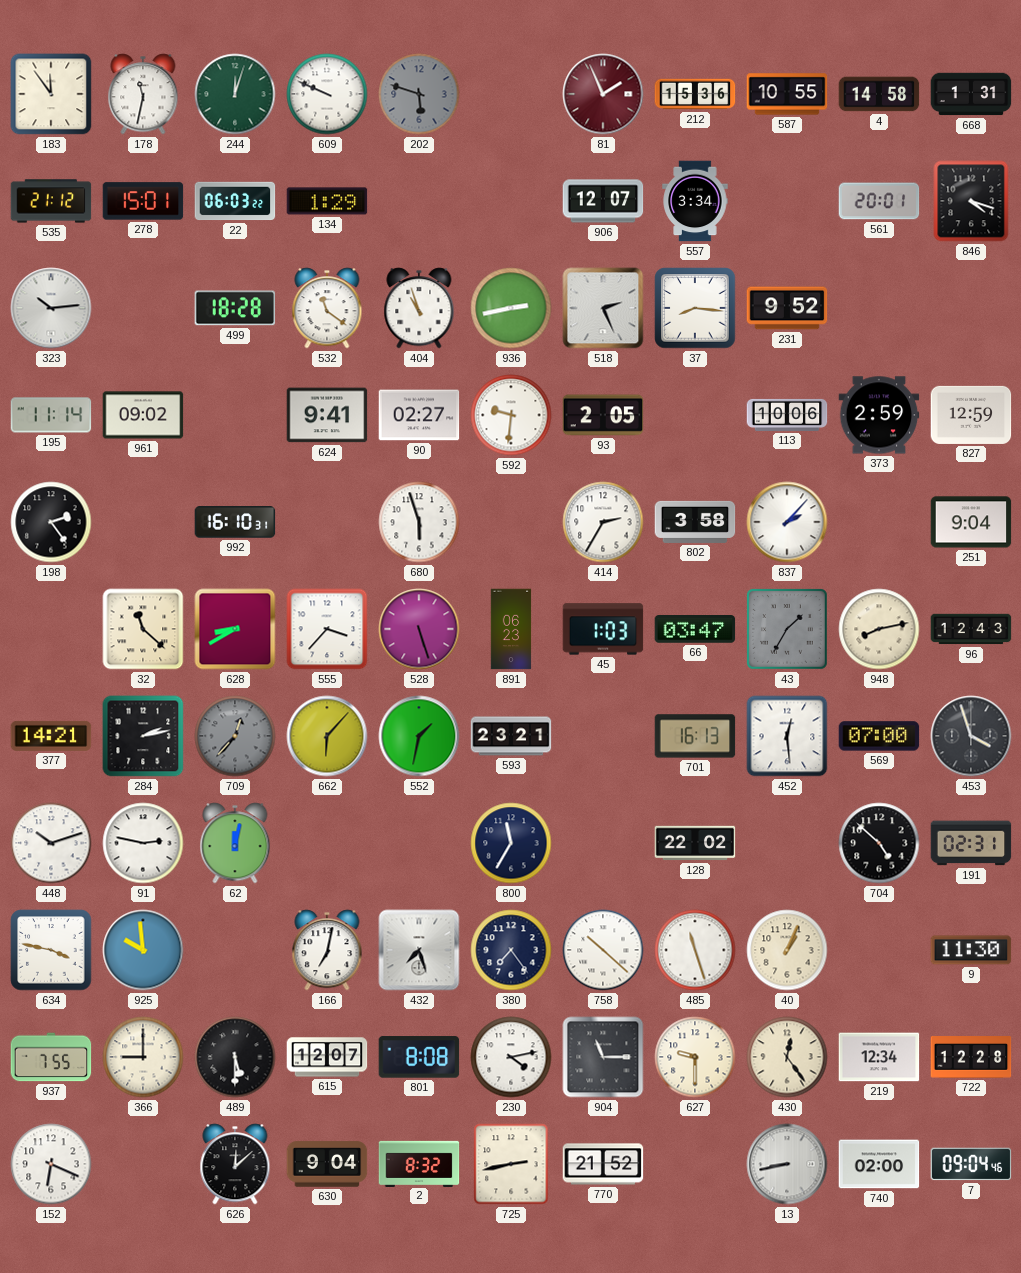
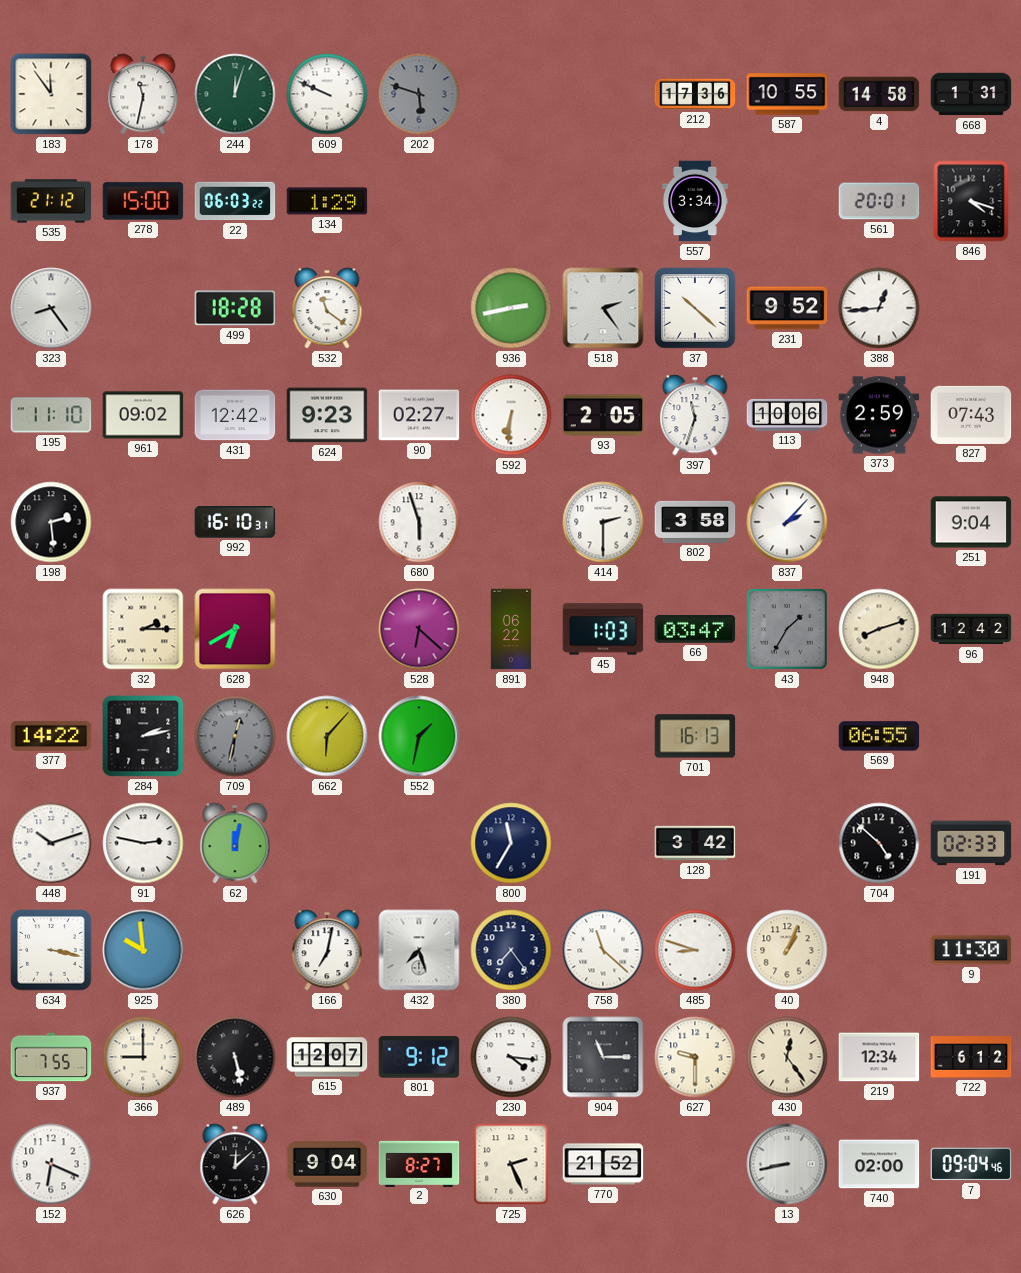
81: 1:56 -> none
212: 15:36 -> 17:36
278: 15:01 -> 15:00
906: 12:07 -> none
323: 10:14 -> 8:24
404: 10:57 -> none
518: 2:26 -> 2:24
37: 8:16 -> 10:22
388: none -> 12:44
195: 11:14 -> 11:10
431: none -> 12:42
624: 9:41 -> 9:23
592: 9:31 -> 6:31
397: none -> 11:33
827: 12:59 -> 07:43
198: 2:24 -> 2:29
414: 2:35 -> 2:30
32: 11:22 -> 2:15
628: 8:40 -> 6:40
555: 3:37 -> none
528: 5:27 -> 6:22
891: 06:23 -> 06:22
948: 8:13 -> 8:12
96: 12:43 -> 12:42
377: 14:21 -> 14:22
709: 12:37 -> 12:32
593: 23:21 -> none
452: 12:29 -> none
569: 07:00 -> 06:55
453: 3:57 -> none
128: 22:02 -> 3:42
191: 02:31 -> 02:33
634: 3:47 -> 3:17
758: 10:22 -> 11:22
485: 11:27 -> 8:48
489: 5:30 -> 5:28
801: 8:08 -> 9:12
230: 4:13 -> 4:16
722: 12:28 -> 6:12
2: 8:32 -> 8:27
725: 2:43 -> 2:26
